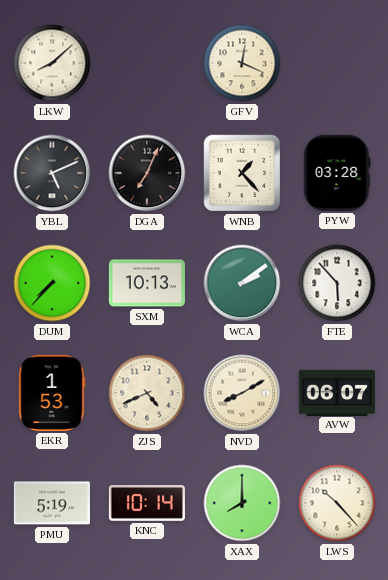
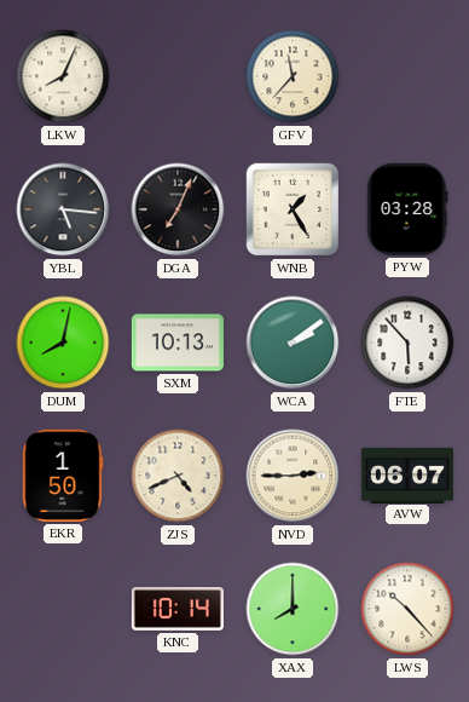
LKW: 8:08 -> 8:04
GFV: 12:19 -> 11:37
YBL: 5:11 -> 5:16
WNB: 1:23 -> 1:25
DUM: 7:37 -> 8:02
EKR: 1:53 -> 1:50
NVD: 8:10 -> 2:45
PMU: 5:19 -> none
